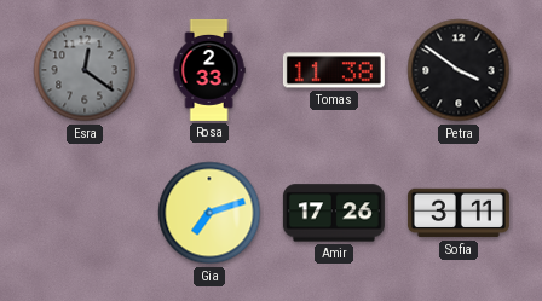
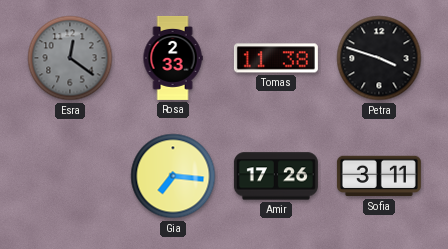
Petra: 3:51 -> 3:48
Gia: 7:12 -> 7:16
